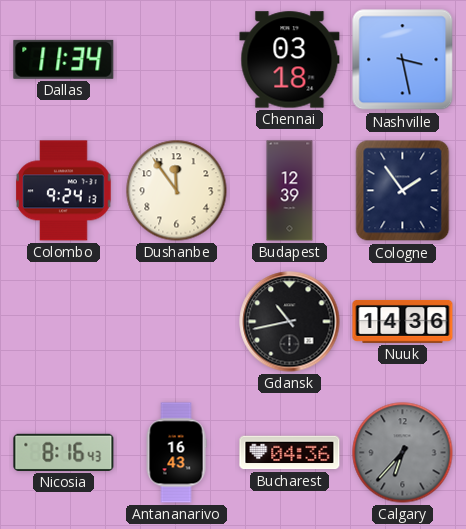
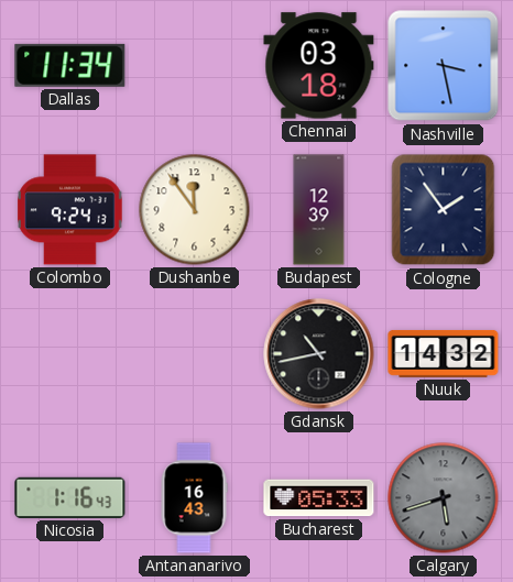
Nuuk: 14:36 -> 14:32
Nicosia: 8:16 -> 1:16
Bucharest: 04:36 -> 05:33
Calgary: 6:37 -> 5:42
